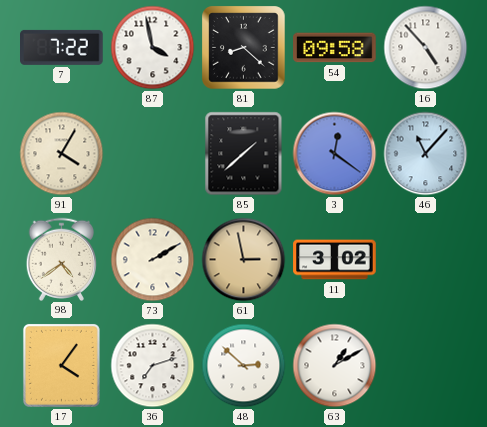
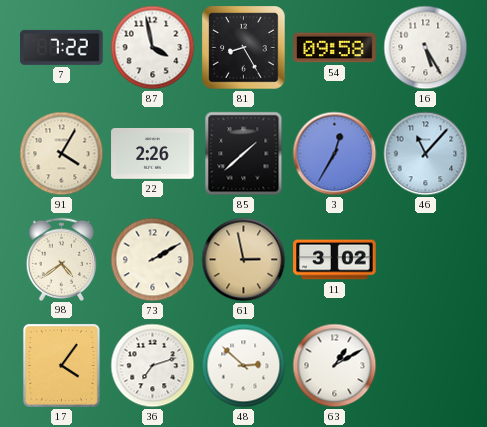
81: 8:22 -> 8:25
16: 4:53 -> 5:25
22: none -> 2:26
3: 12:21 -> 12:35
